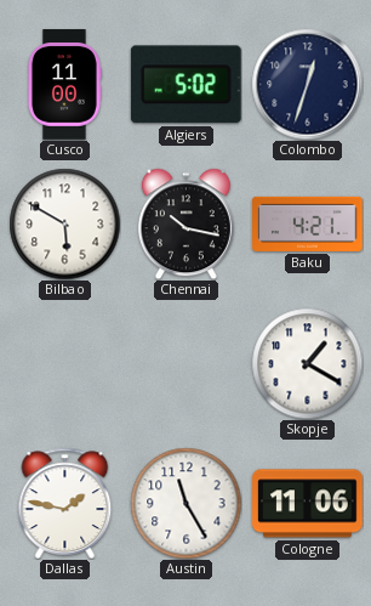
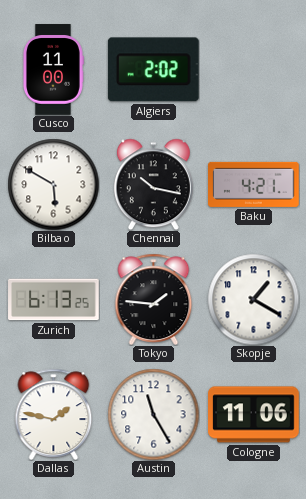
Algiers: 5:02 -> 2:02
Colombo: 12:33 -> none
Zurich: none -> 6:13
Tokyo: none -> 1:46
